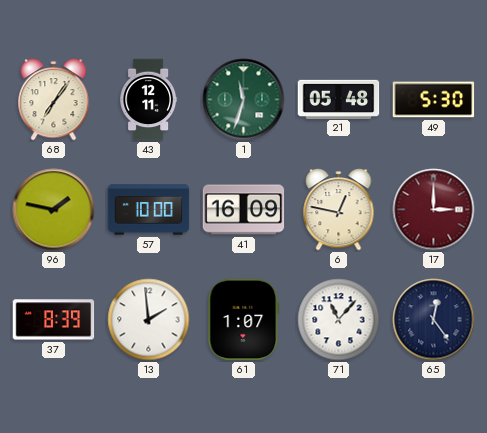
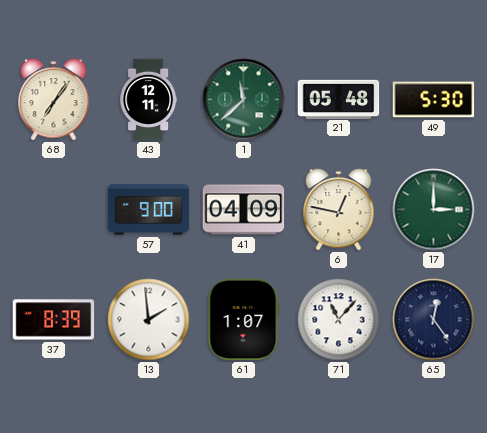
1: 11:33 -> 11:38
96: 1:47 -> none
57: 10:00 -> 9:00
41: 16:09 -> 04:09
17 dial: burgundy -> green
